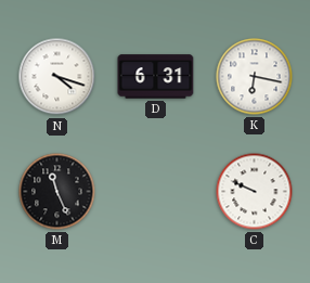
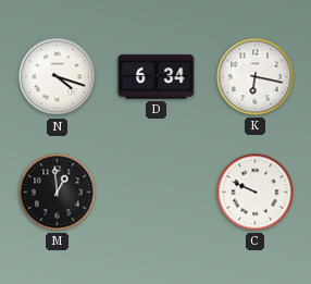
D: 6:31 -> 6:34
M: 11:26 -> 12:59
